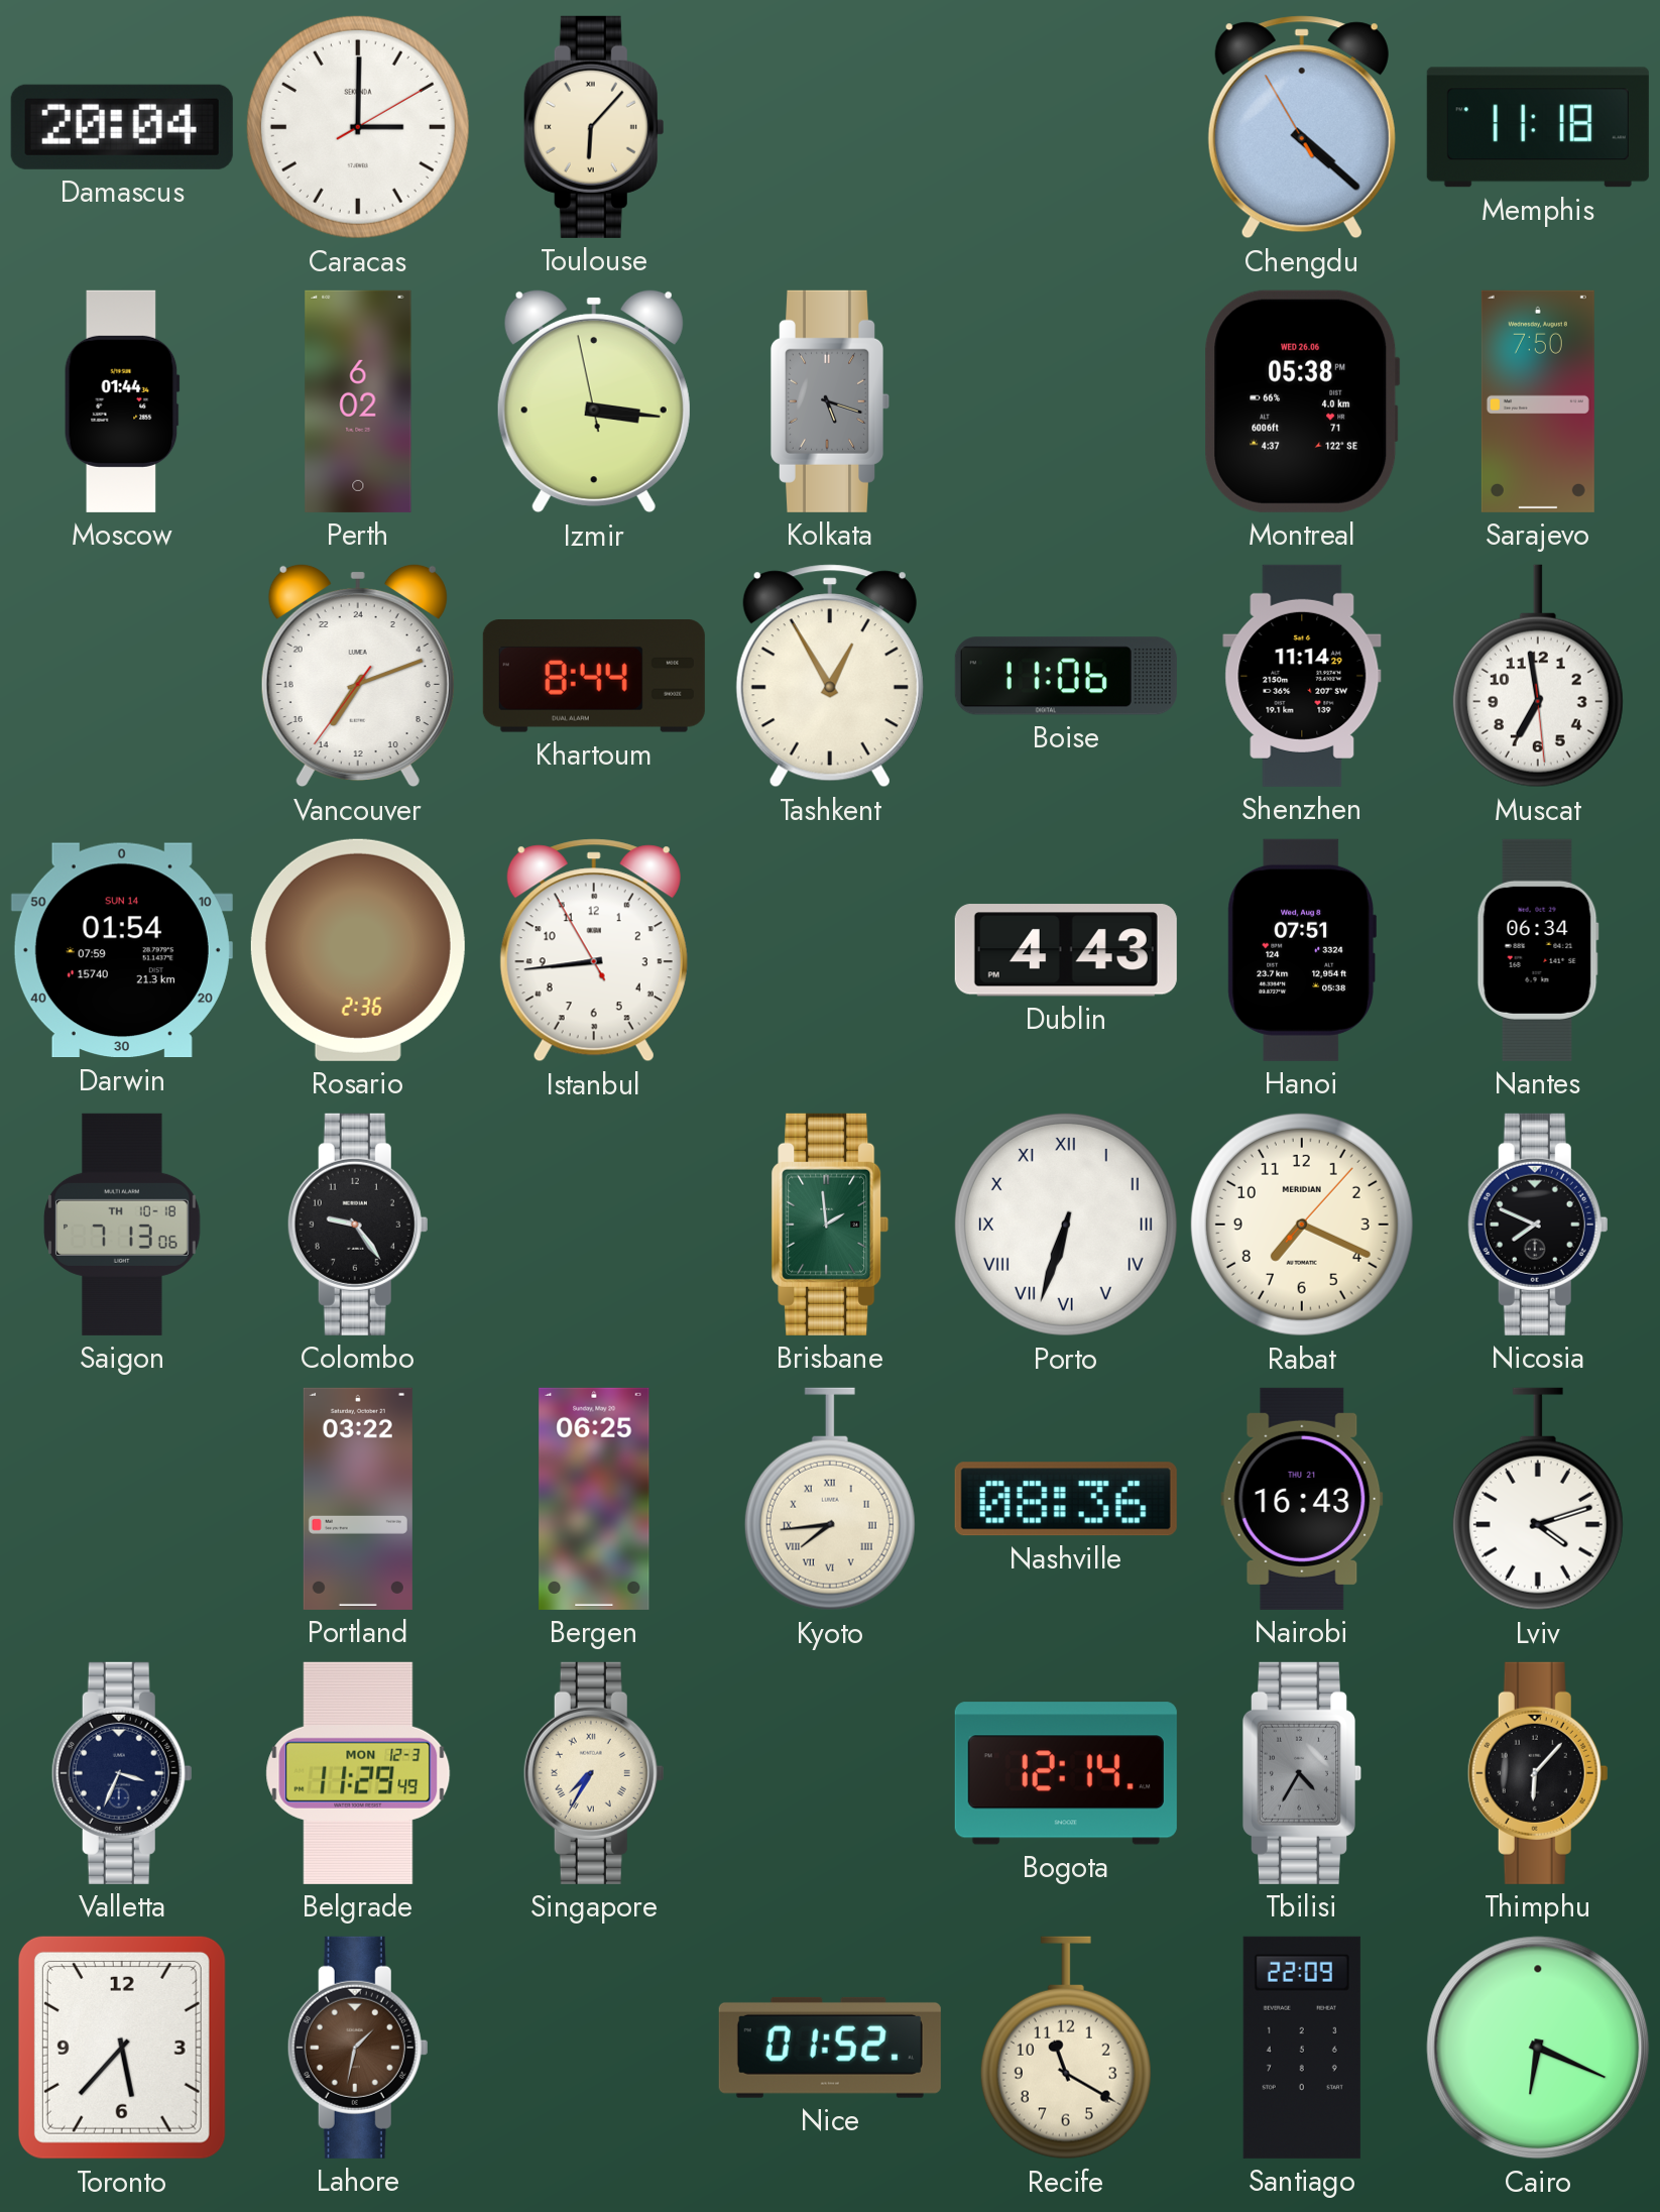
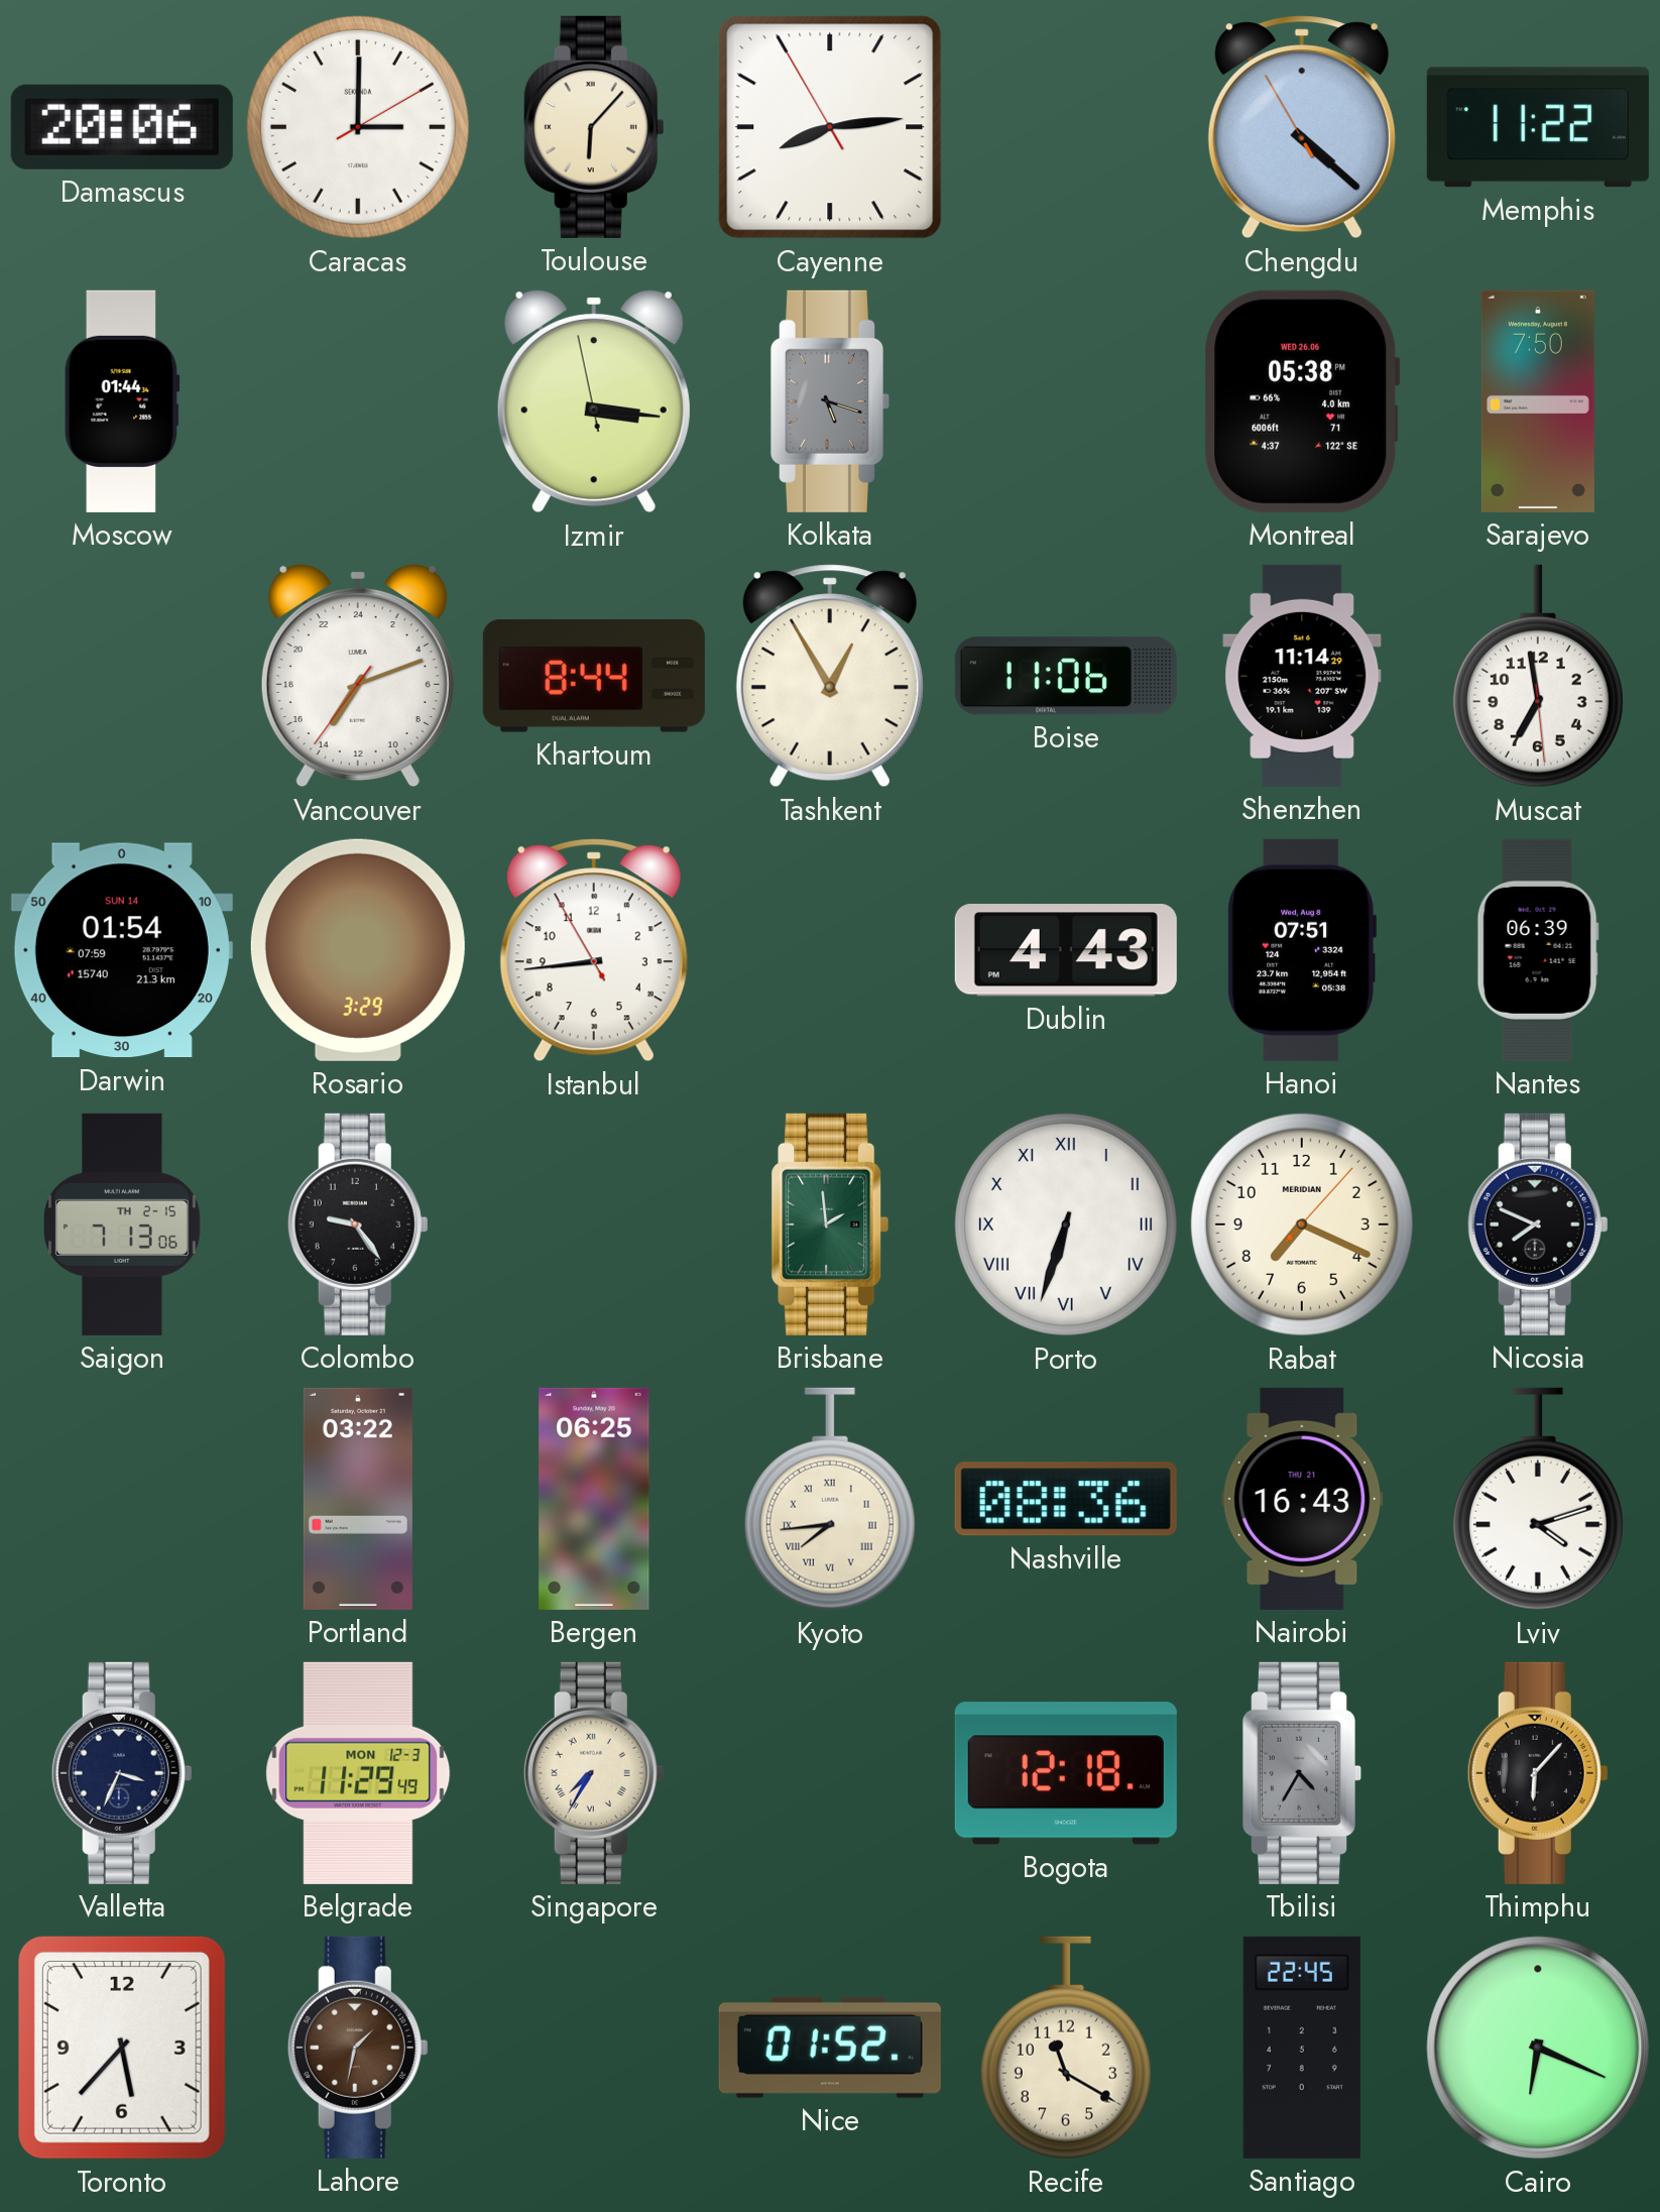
Damascus: 20:04 -> 20:06
Cayenne: none -> 8:13
Memphis: 11:18 -> 11:22
Perth: 6:02 -> none
Rosario: 2:36 -> 3:29
Nantes: 06:34 -> 06:39
Saigon date: TH 10-18 -> TH 2-15
Bogota: 12:14 -> 12:18
Santiago: 22:09 -> 22:45
